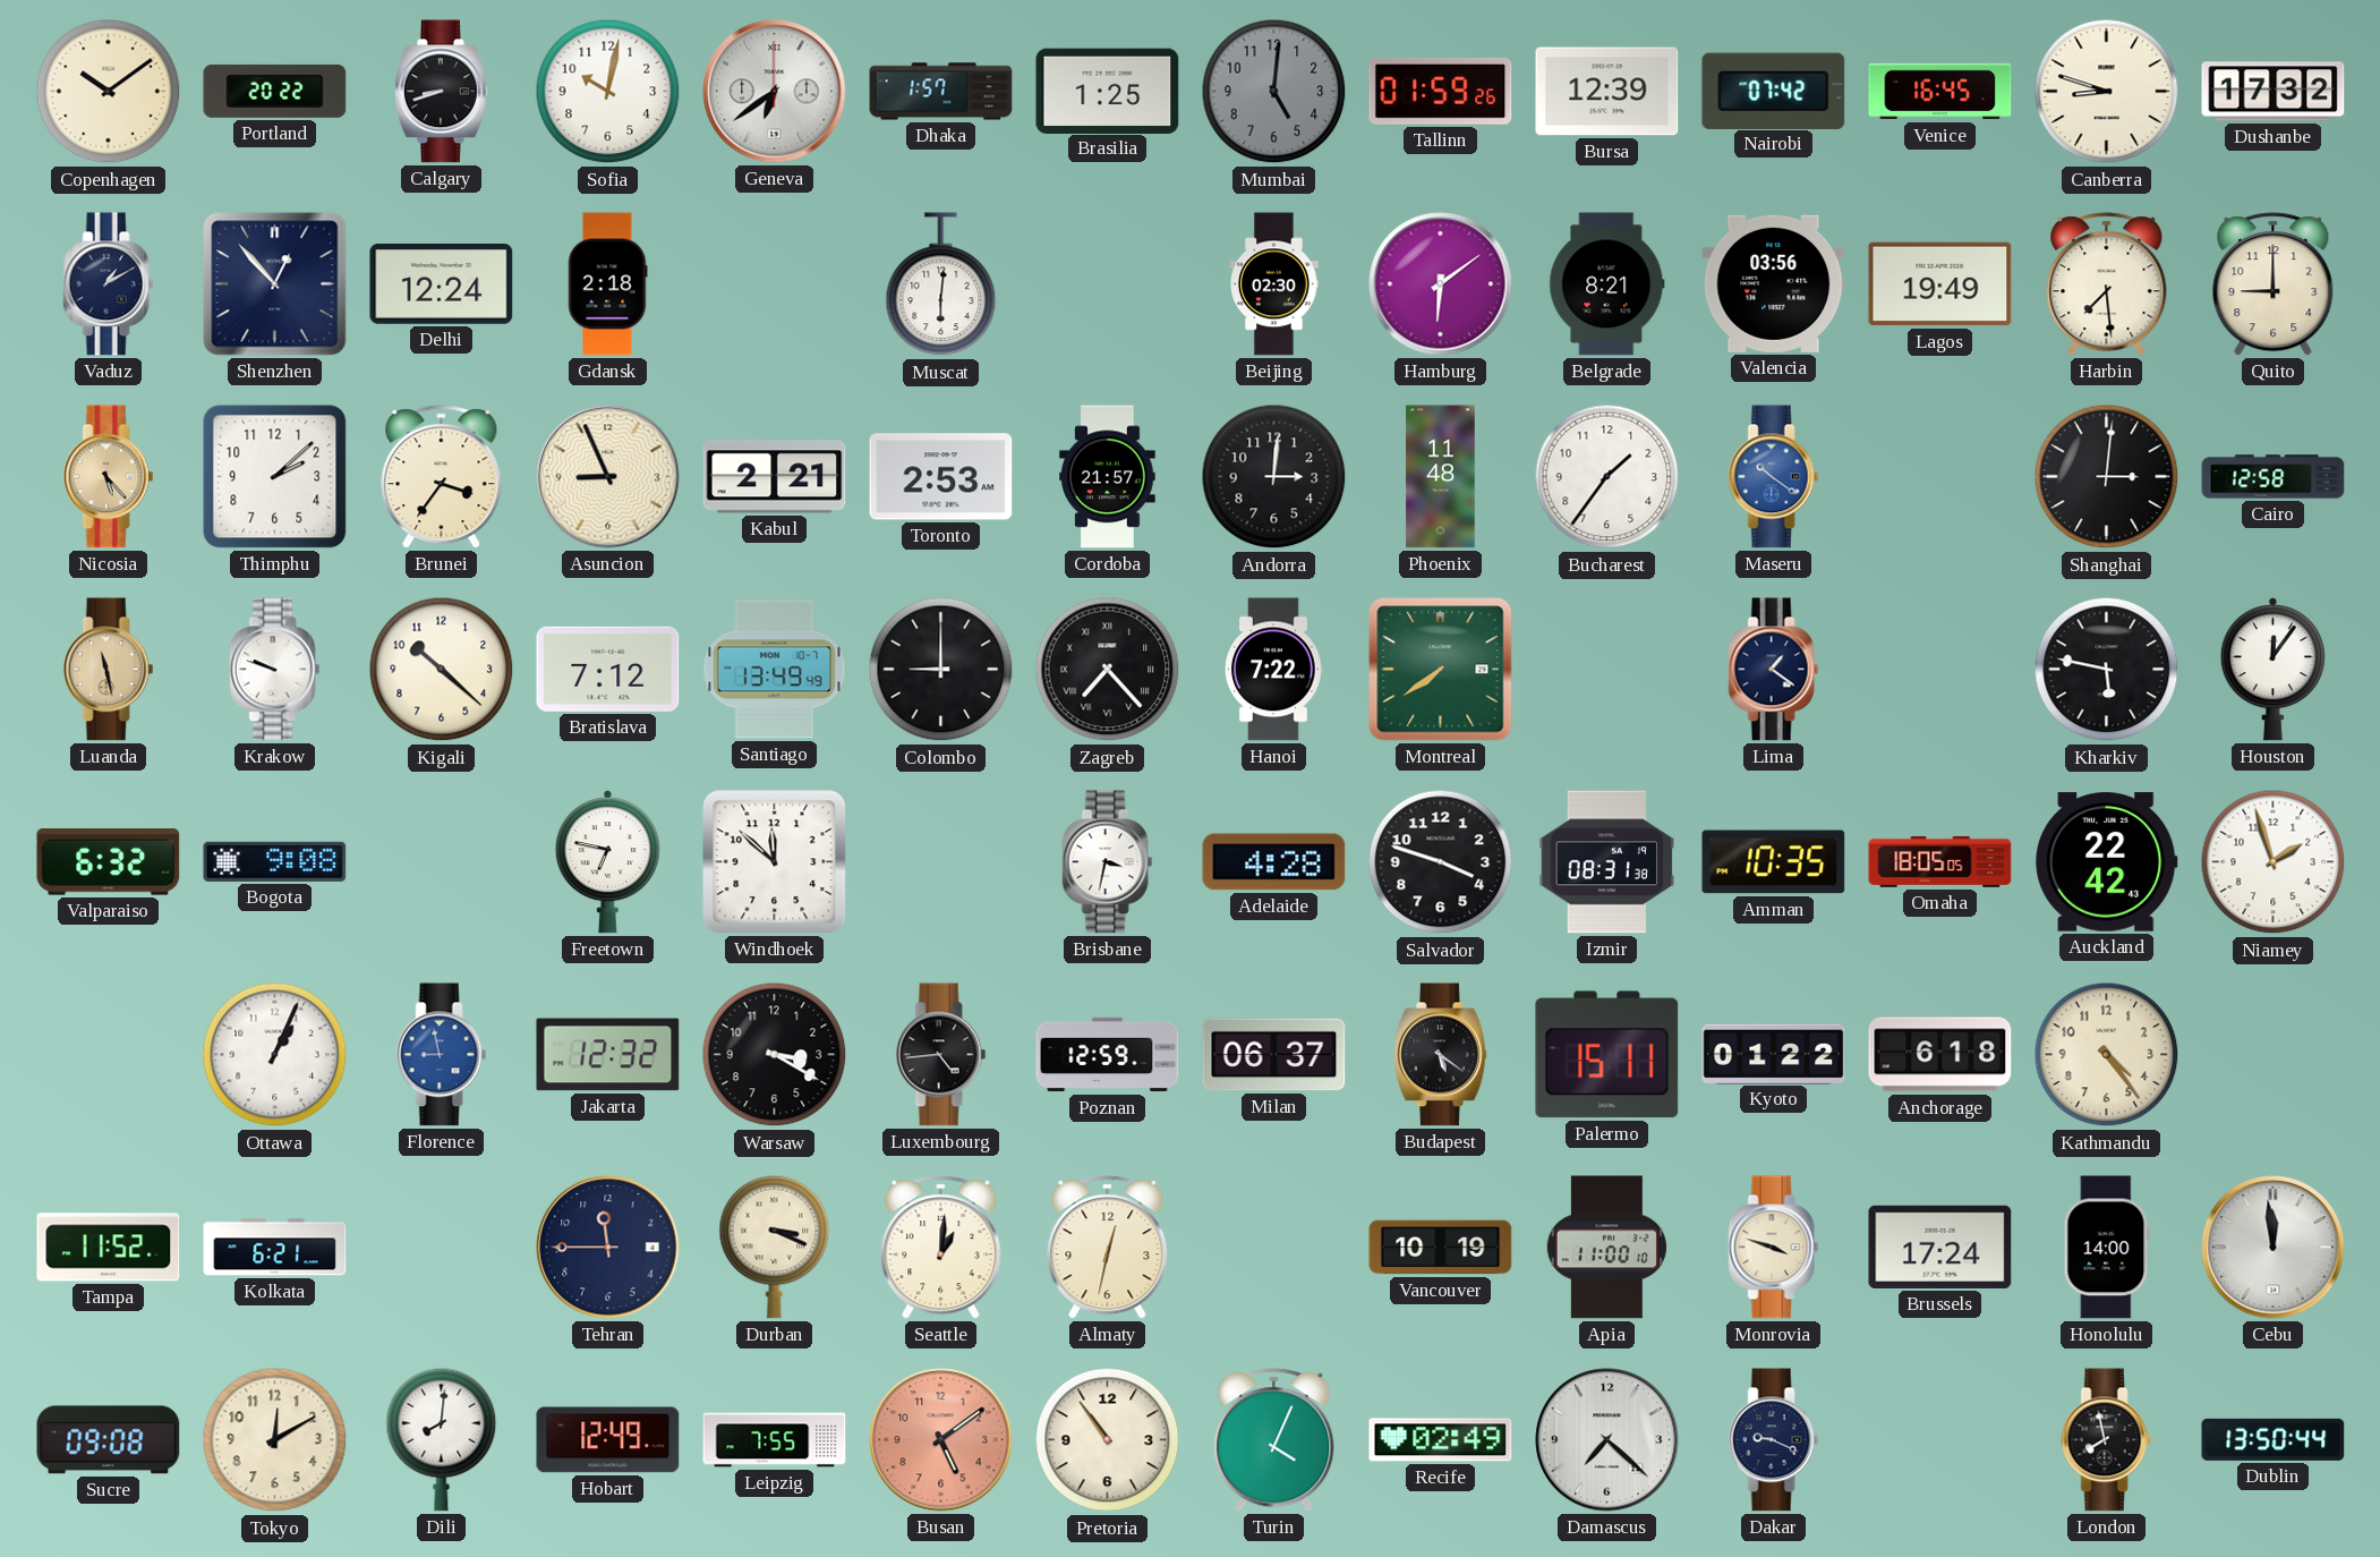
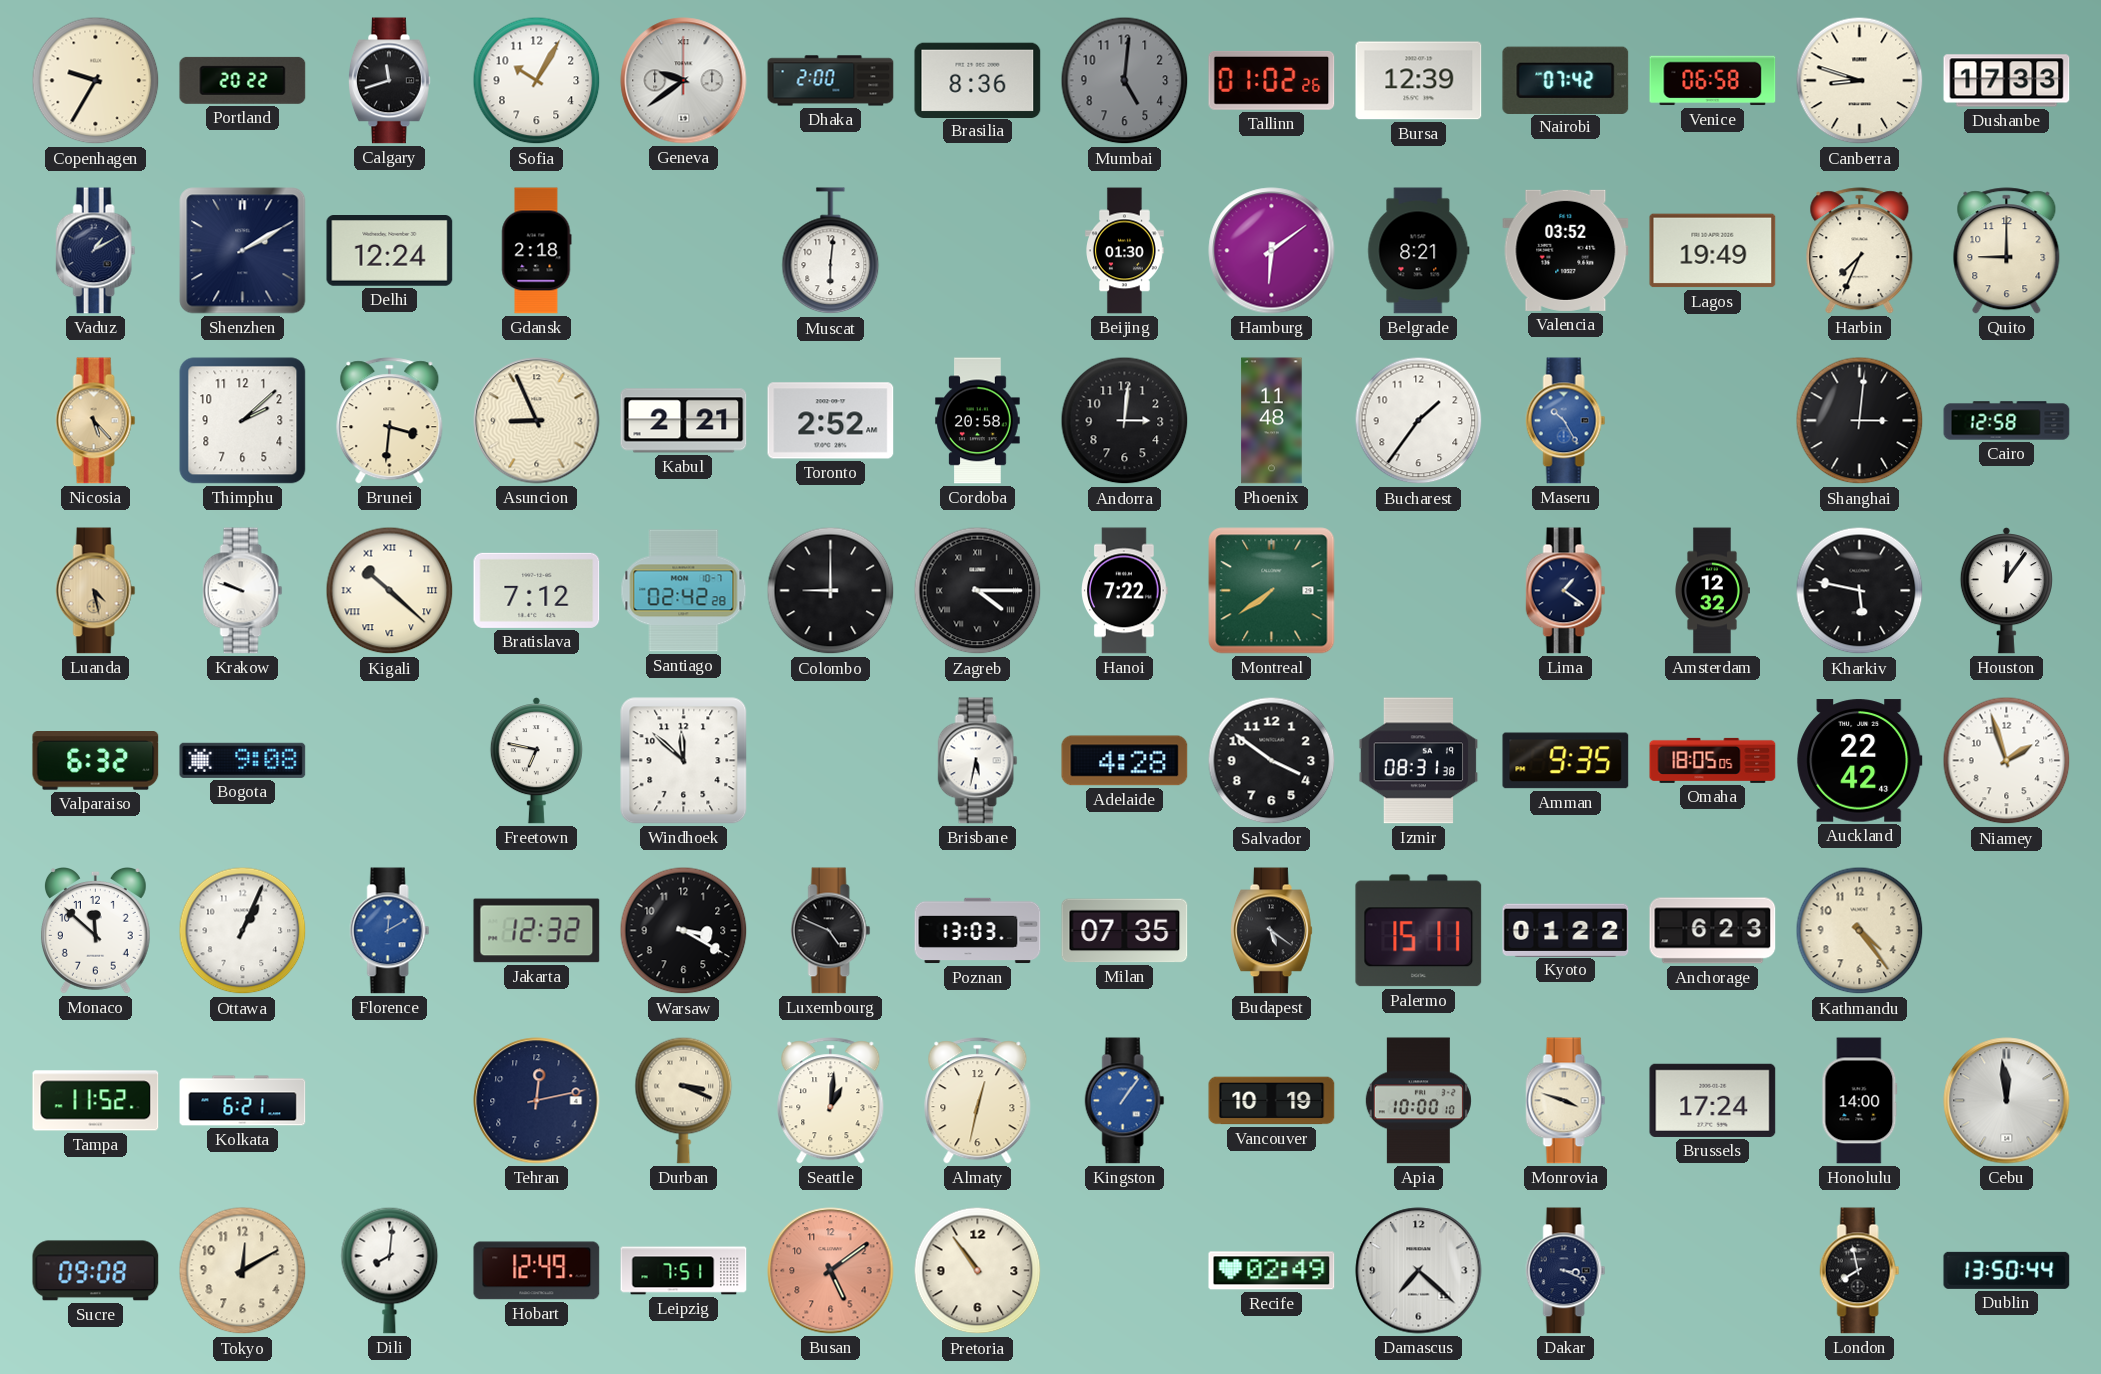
Copenhagen: 10:09 -> 9:35
Calgary: 8:42 -> 11:42
Sofia: 10:02 -> 10:05
Geneva: 6:39 -> 9:39
Dhaka: 1:57 -> 2:00
Brasilia: 1:25 -> 8:36
Tallinn: 01:59 -> 01:02
Venice: 16:45 -> 06:58
Dushanbe: 17:32 -> 17:33
Shenzhen: 12:53 -> 2:10
Beijing: 02:30 -> 01:30
Valencia: 03:56 -> 03:52
Harbin: 7:29 -> 7:34
Brunei: 3:36 -> 3:31
Toronto: 2:53 -> 2:52
Cordoba: 21:57 -> 20:58
Maseru: 10:21 -> 10:25
Luanda: 11:28 -> 4:28
Kigali numerals: Arabic -> Roman
Santiago: 13:49 -> 02:42
Zagreb: 7:23 -> 4:15
Amsterdam: none -> 12:32
Brisbane: 3:32 -> 5:32
Salvador: 3:48 -> 3:51
Amman: 10:35 -> 9:35
Monaco: none -> 11:52
Florence: 8:58 -> 12:10
Luxembourg: 4:44 -> 4:49
Poznan: 12:59 -> 13:03
Milan: 06:37 -> 07:35
Anchorage: 6:18 -> 6:23
Tehran: 11:45 -> 12:13
Kingston: none -> 1:06
Apia: 11:00 -> 10:00
Leipzig: 7:55 -> 7:51
Turin: 4:04 -> none
Dakar: 9:19 -> 3:19
